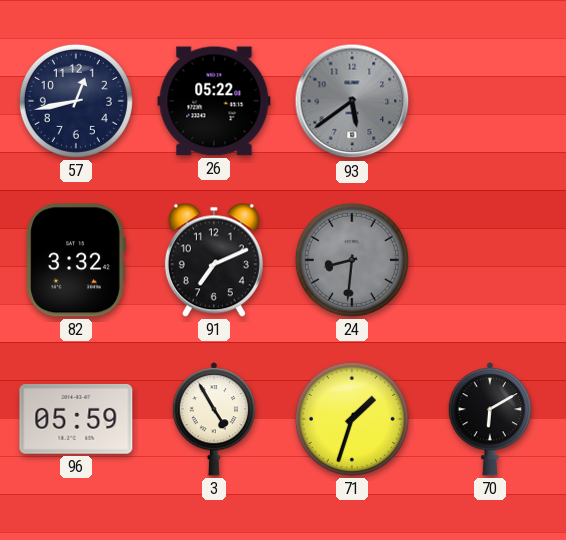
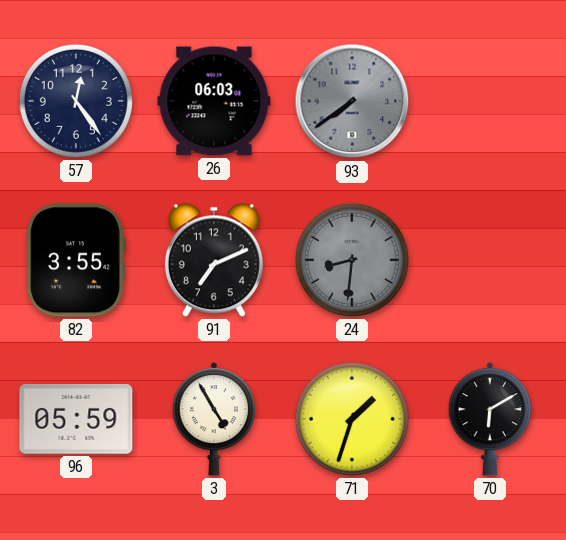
57: 12:43 -> 12:24
26: 05:22 -> 06:03
93: 5:39 -> 7:39
82: 3:32 -> 3:55
